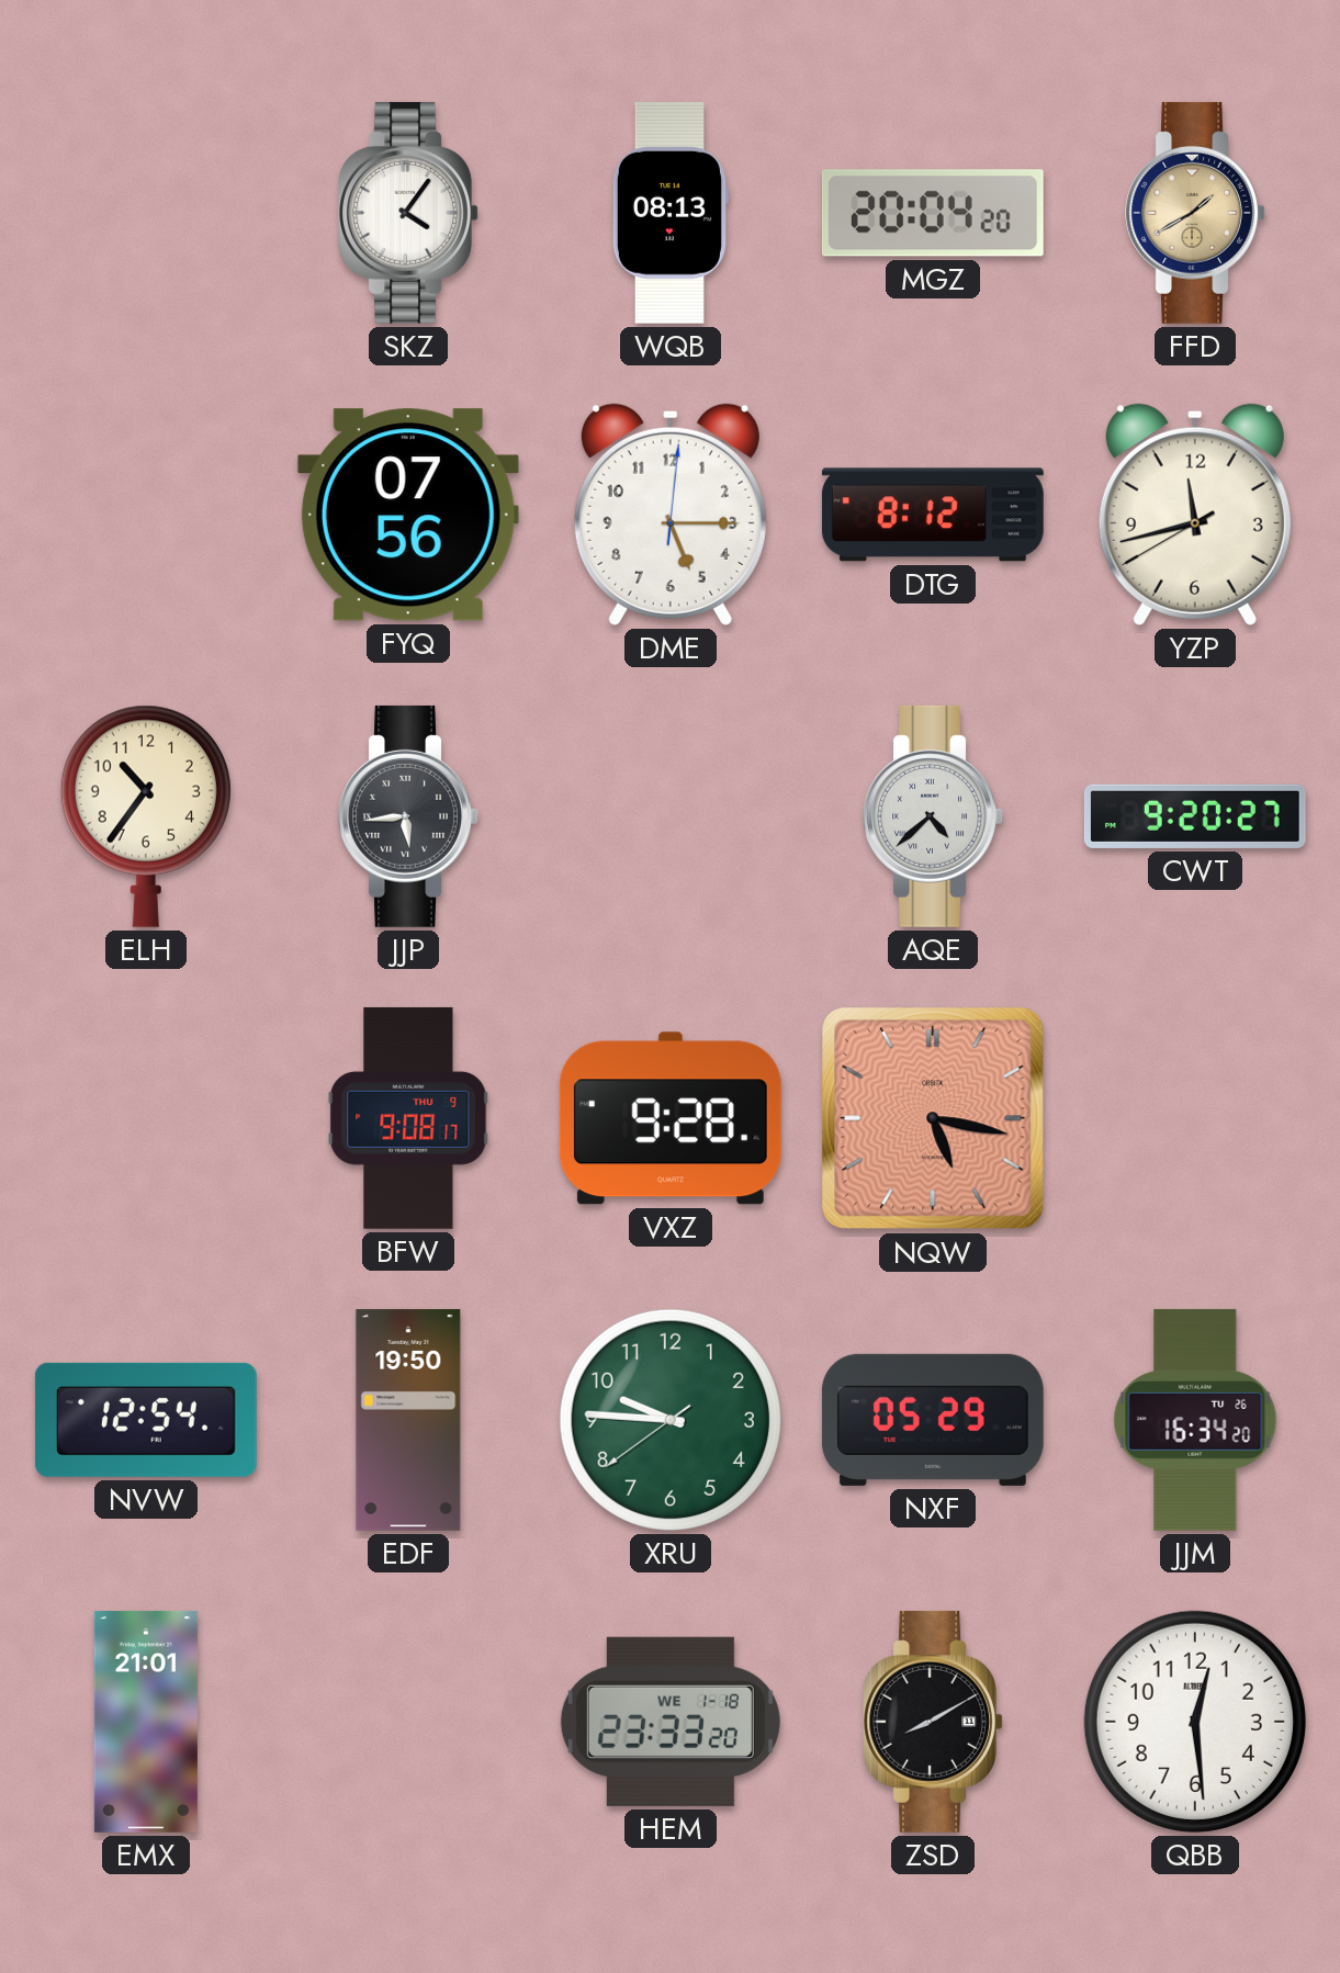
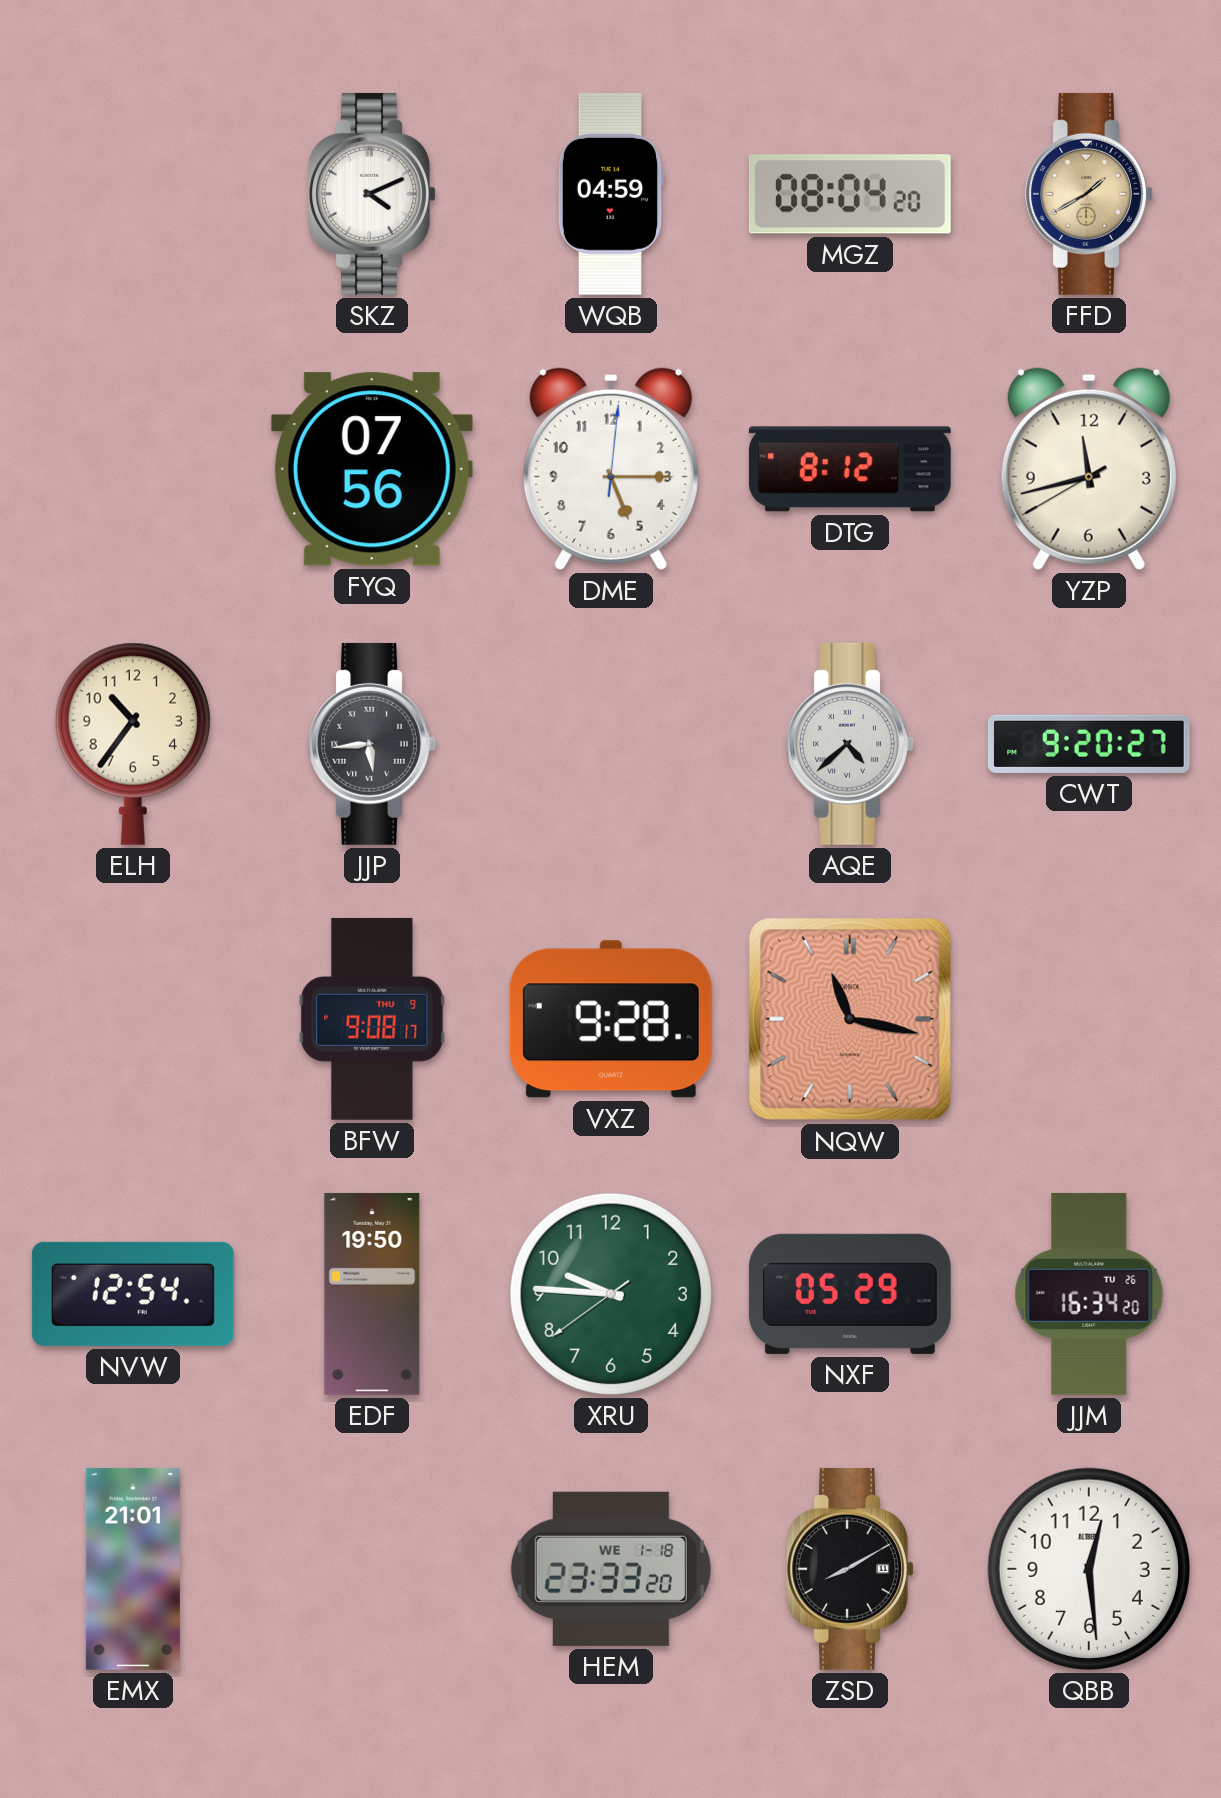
SKZ: 4:06 -> 4:11
WQB: 08:13 -> 04:59
MGZ: 20:04 -> 08:04
NQW: 5:17 -> 11:17
